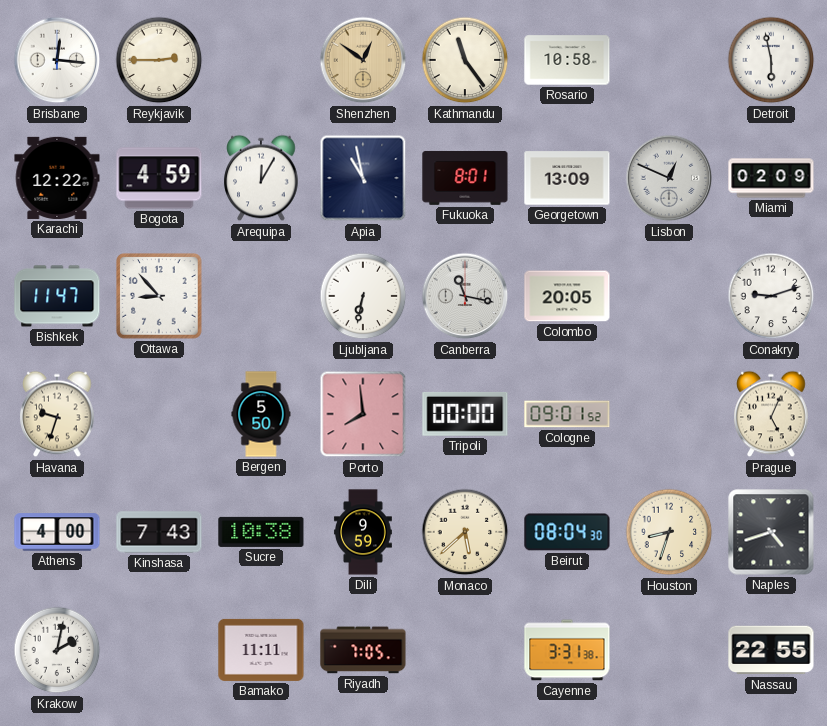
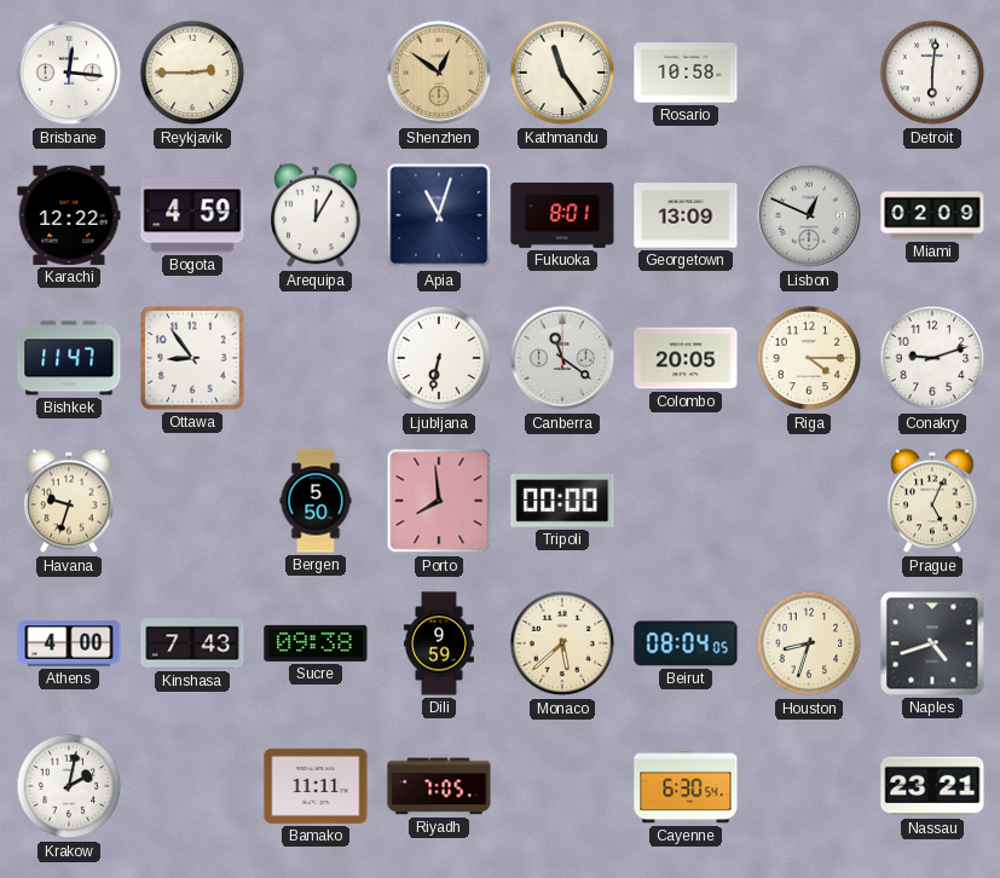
Detroit: 5:58 -> 6:01
Apia: 10:58 -> 11:03
Ottawa: 8:53 -> 8:54
Canberra: 11:17 -> 11:21
Riga: none -> 4:15
Cologne: 09:01 -> none
Sucre: 10:38 -> 09:38
Beirut: 08:04:30 -> 08:04:05
Cayenne: 3:31 -> 6:30
Nassau: 22:55 -> 23:21
